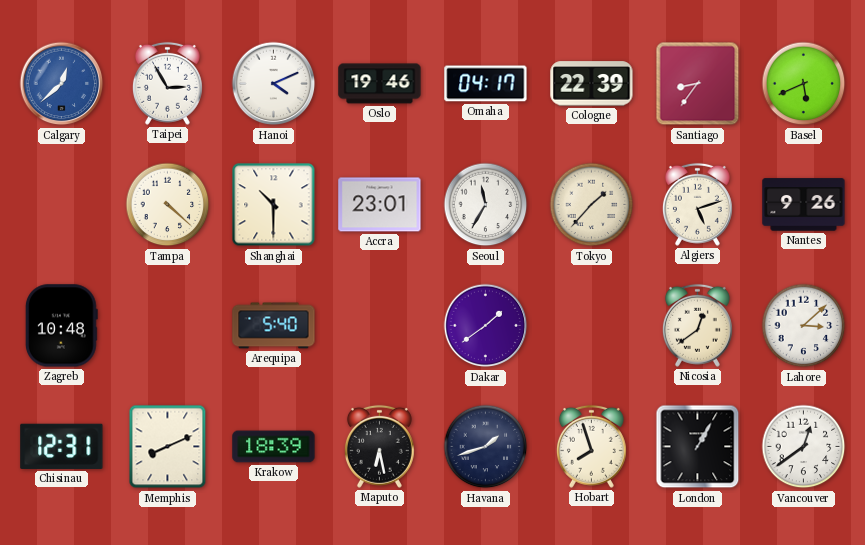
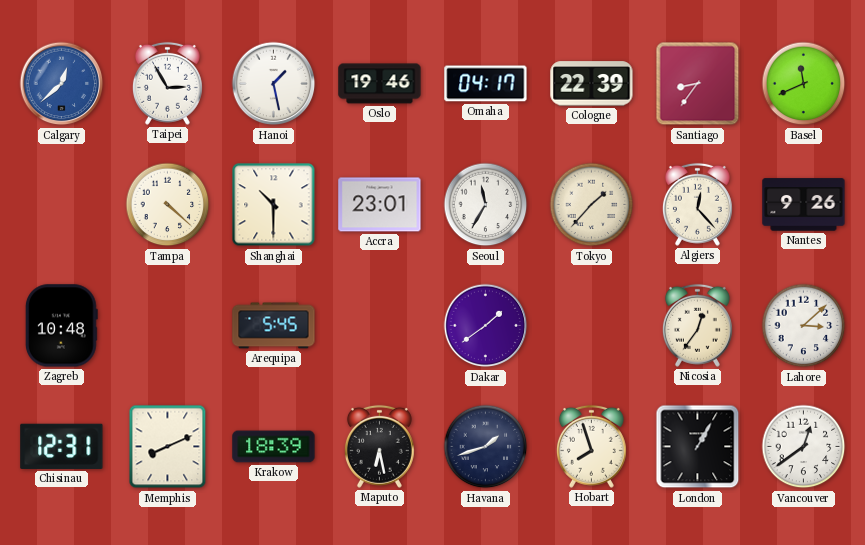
Hanoi: 4:11 -> 1:28
Basel: 5:41 -> 11:41
Algiers: 5:12 -> 12:23
Arequipa: 5:40 -> 5:45
Nicosia: 12:39 -> 12:36
